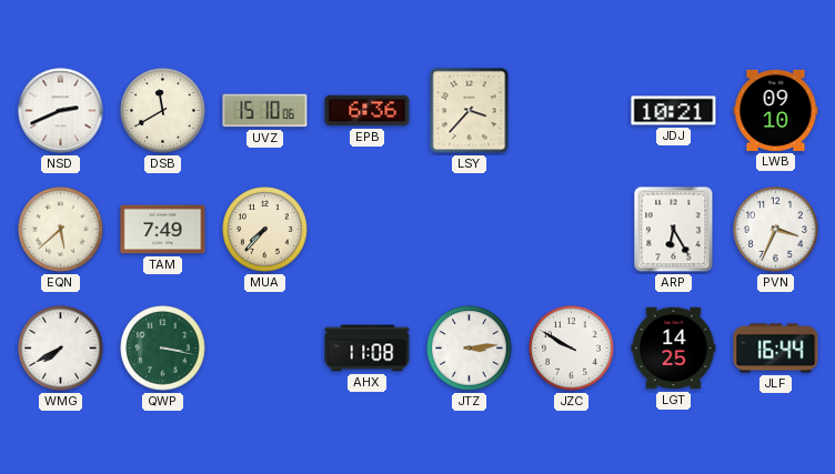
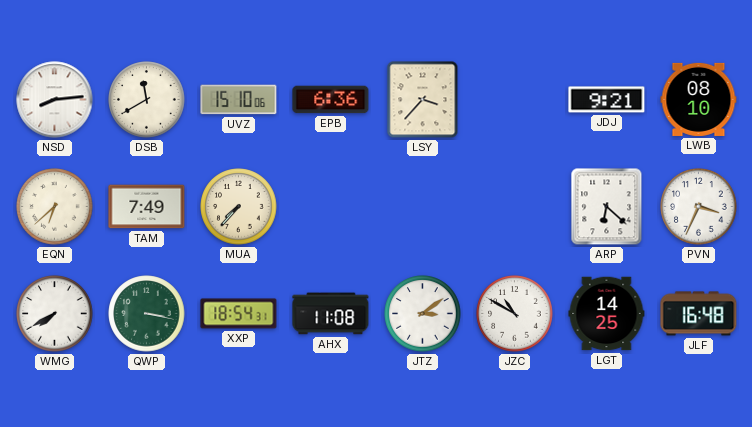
NSD: 2:41 -> 8:14
JDJ: 10:21 -> 9:21
LWB: 09:10 -> 08:10
EQN: 5:38 -> 6:38
ARP: 6:25 -> 6:22
XXP: none -> 18:54
JTZ: 3:14 -> 3:09
JZC: 9:50 -> 10:50
JLF: 16:44 -> 16:48
